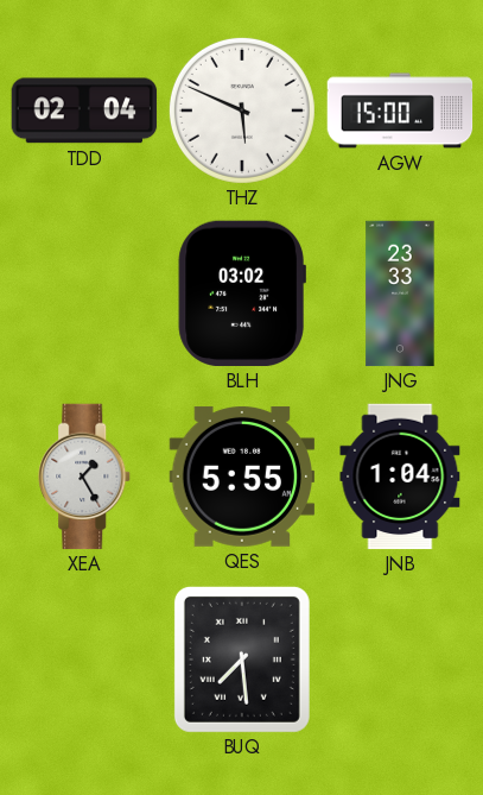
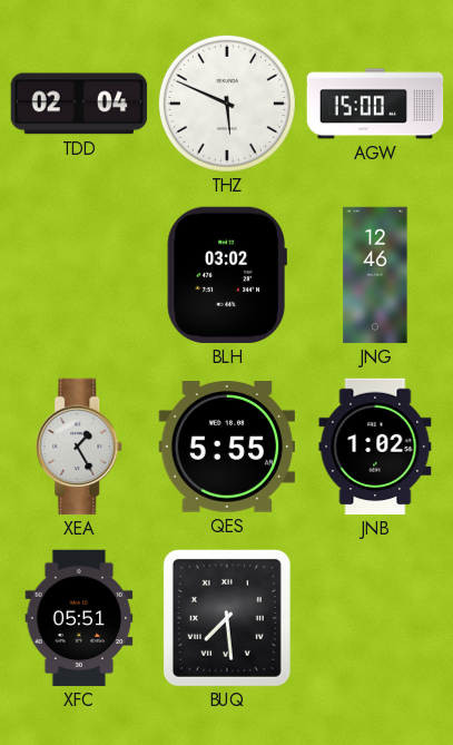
JNG: 23:33 -> 12:46
JNB: 1:04 -> 1:02
XFC: none -> 05:51
